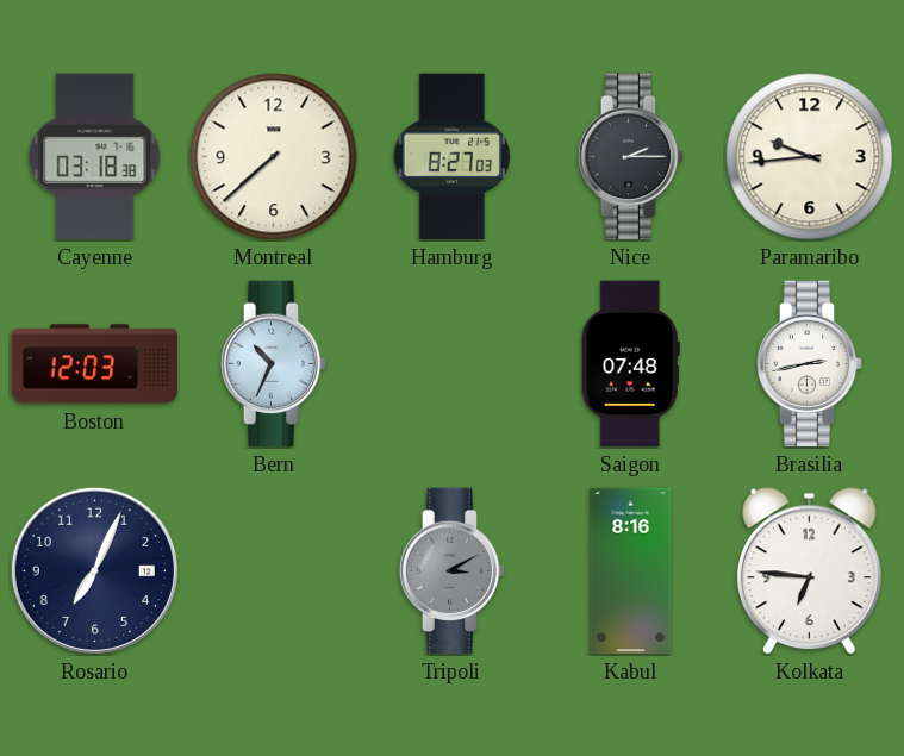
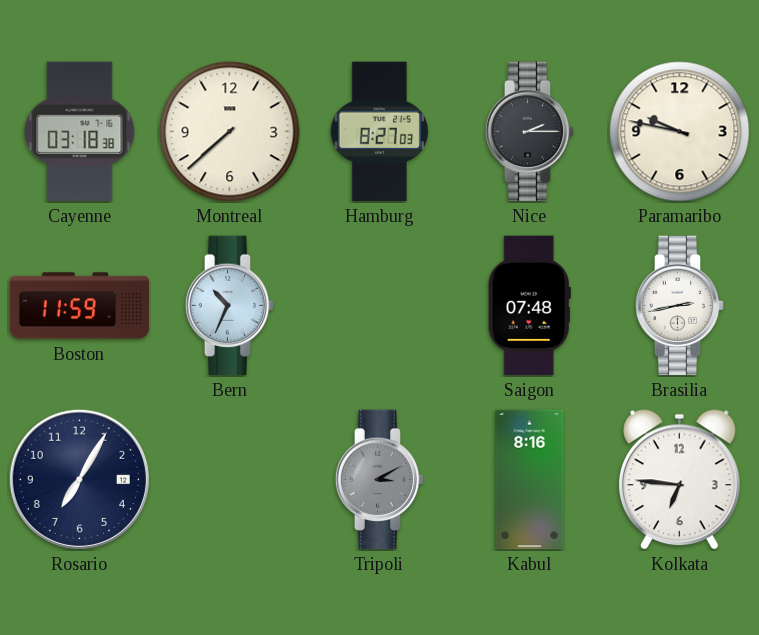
Paramaribo: 9:44 -> 9:47
Boston: 12:03 -> 11:59
Rosario: 7:04 -> 7:05
